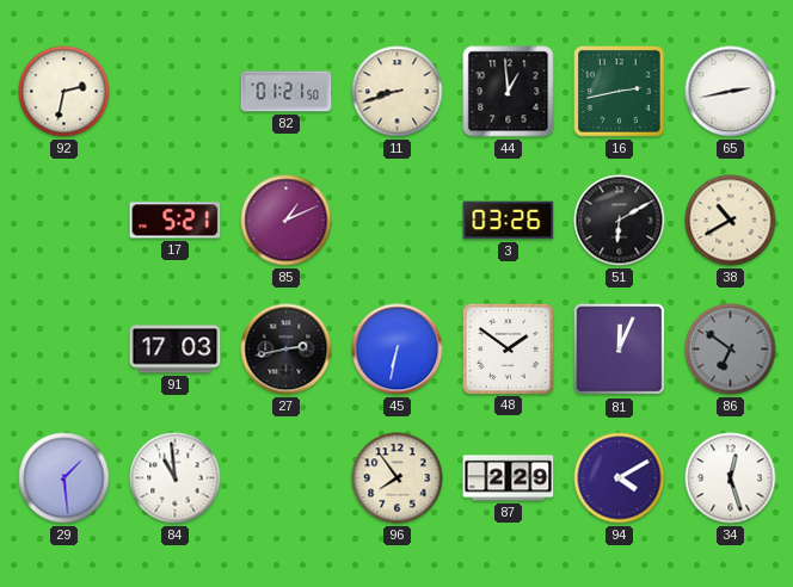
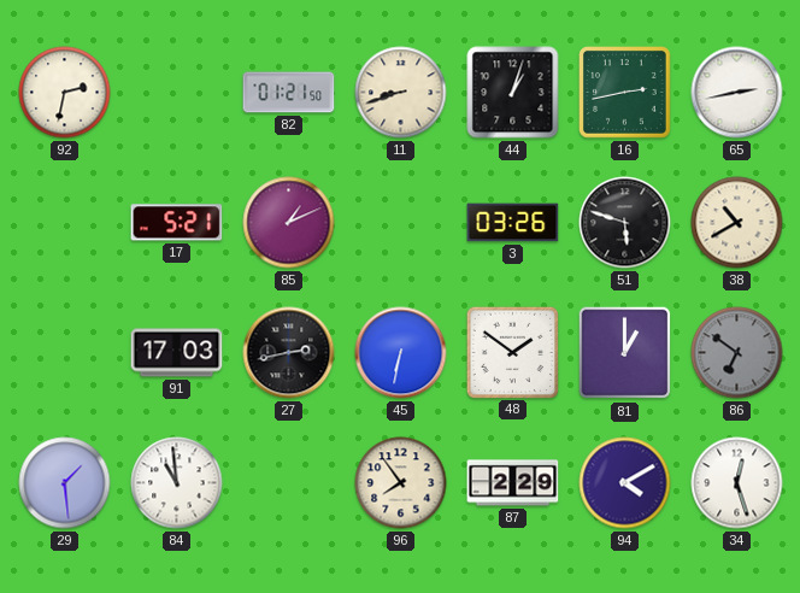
44: 12:59 -> 1:03
51: 6:10 -> 5:48
81: 12:04 -> 1:00
